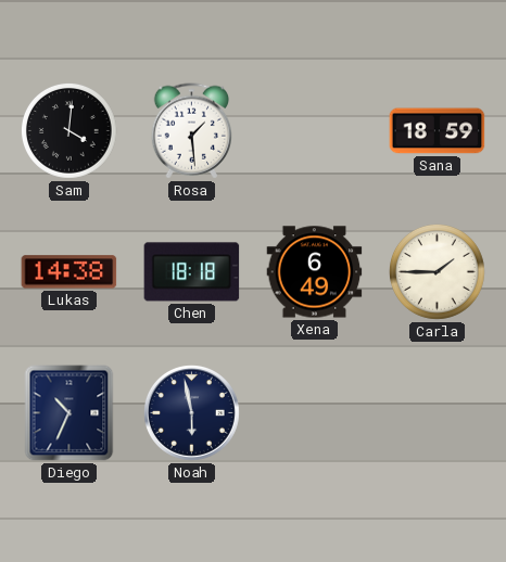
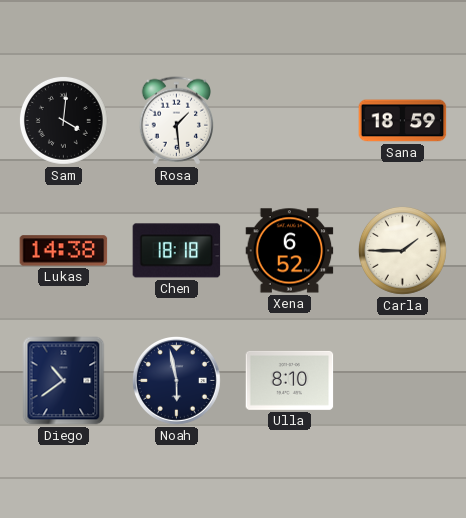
Xena: 6:49 -> 6:52
Diego: 10:34 -> 10:39
Ulla: none -> 8:10
